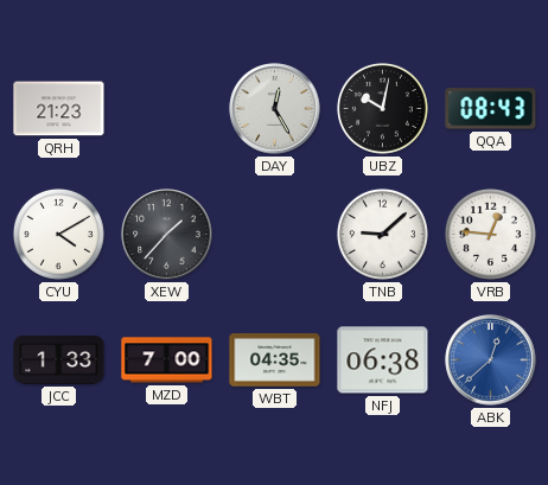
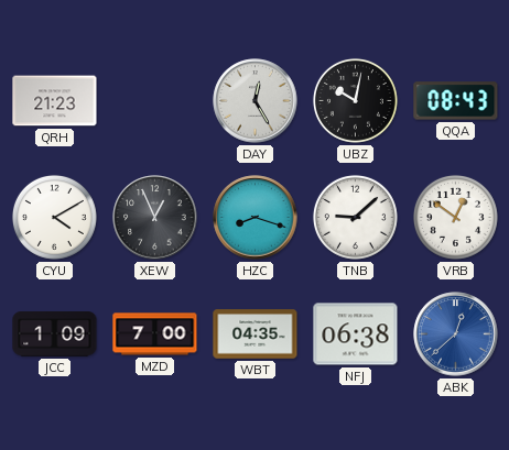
XEW: 1:37 -> 12:56
HZC: none -> 8:18
VRB: 12:46 -> 12:51
JCC: 1:33 -> 1:09
